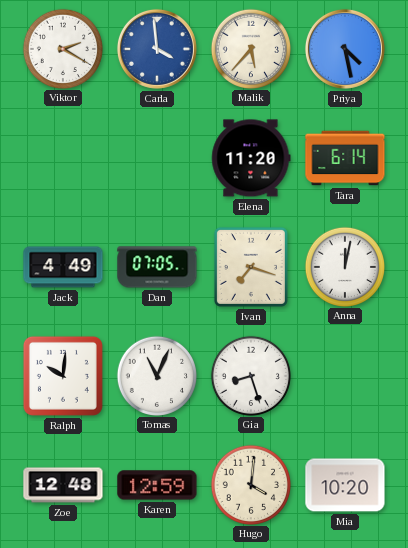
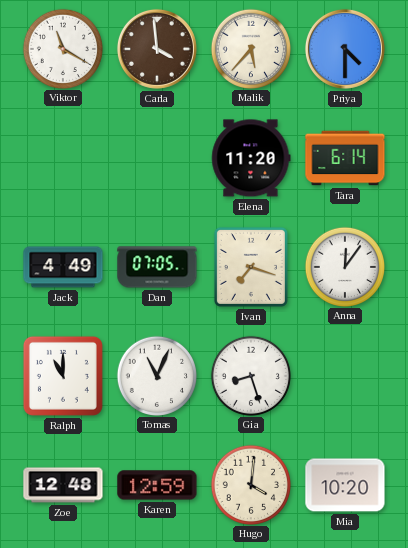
Viktor: 2:20 -> 11:20
Carla dial: blue -> brown
Priya: 4:28 -> 4:30
Anna: 12:02 -> 12:06
Ralph: 10:01 -> 11:00
